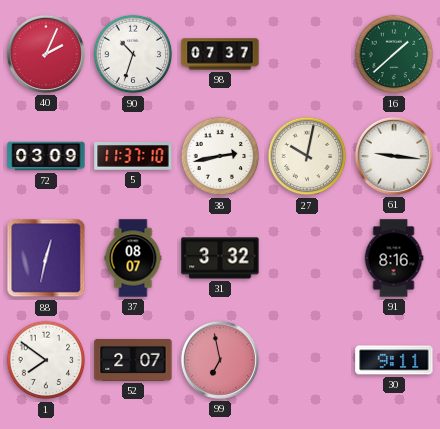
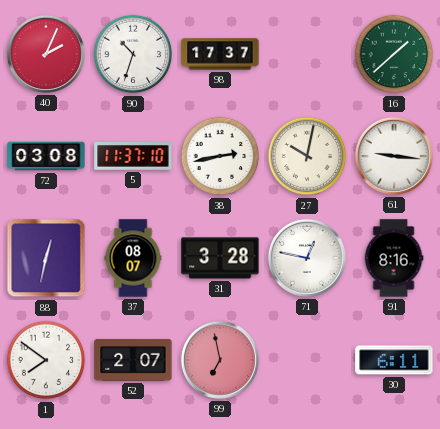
98: 07:37 -> 17:37
72: 03:09 -> 03:08
31: 3:32 -> 3:28
71: none -> 12:47
30: 9:11 -> 6:11
